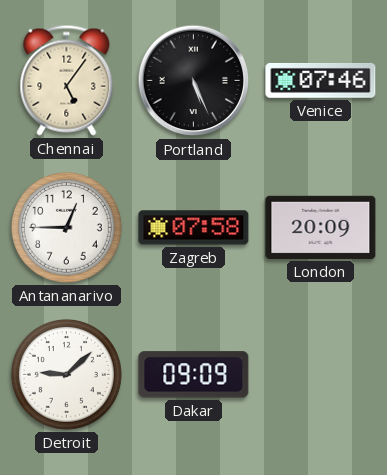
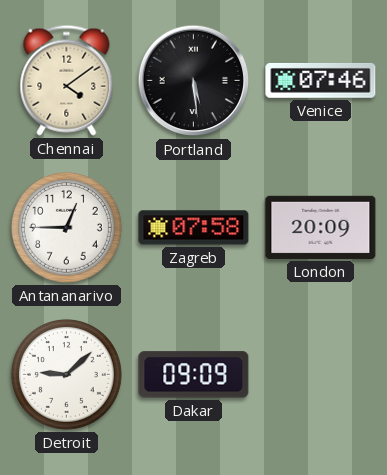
Chennai: 5:06 -> 4:09
Portland: 5:26 -> 5:29
